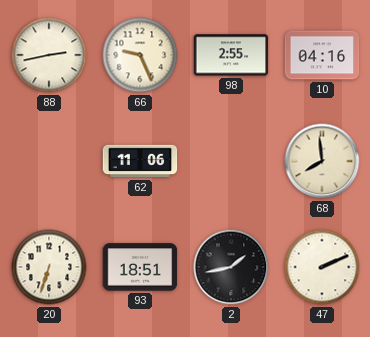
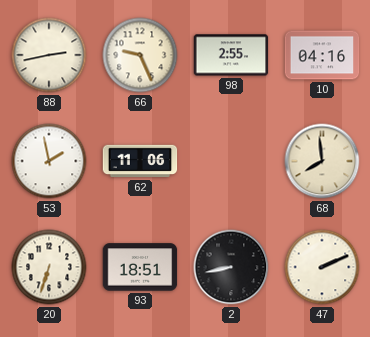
53: none -> 1:58
2: 1:43 -> 8:43
